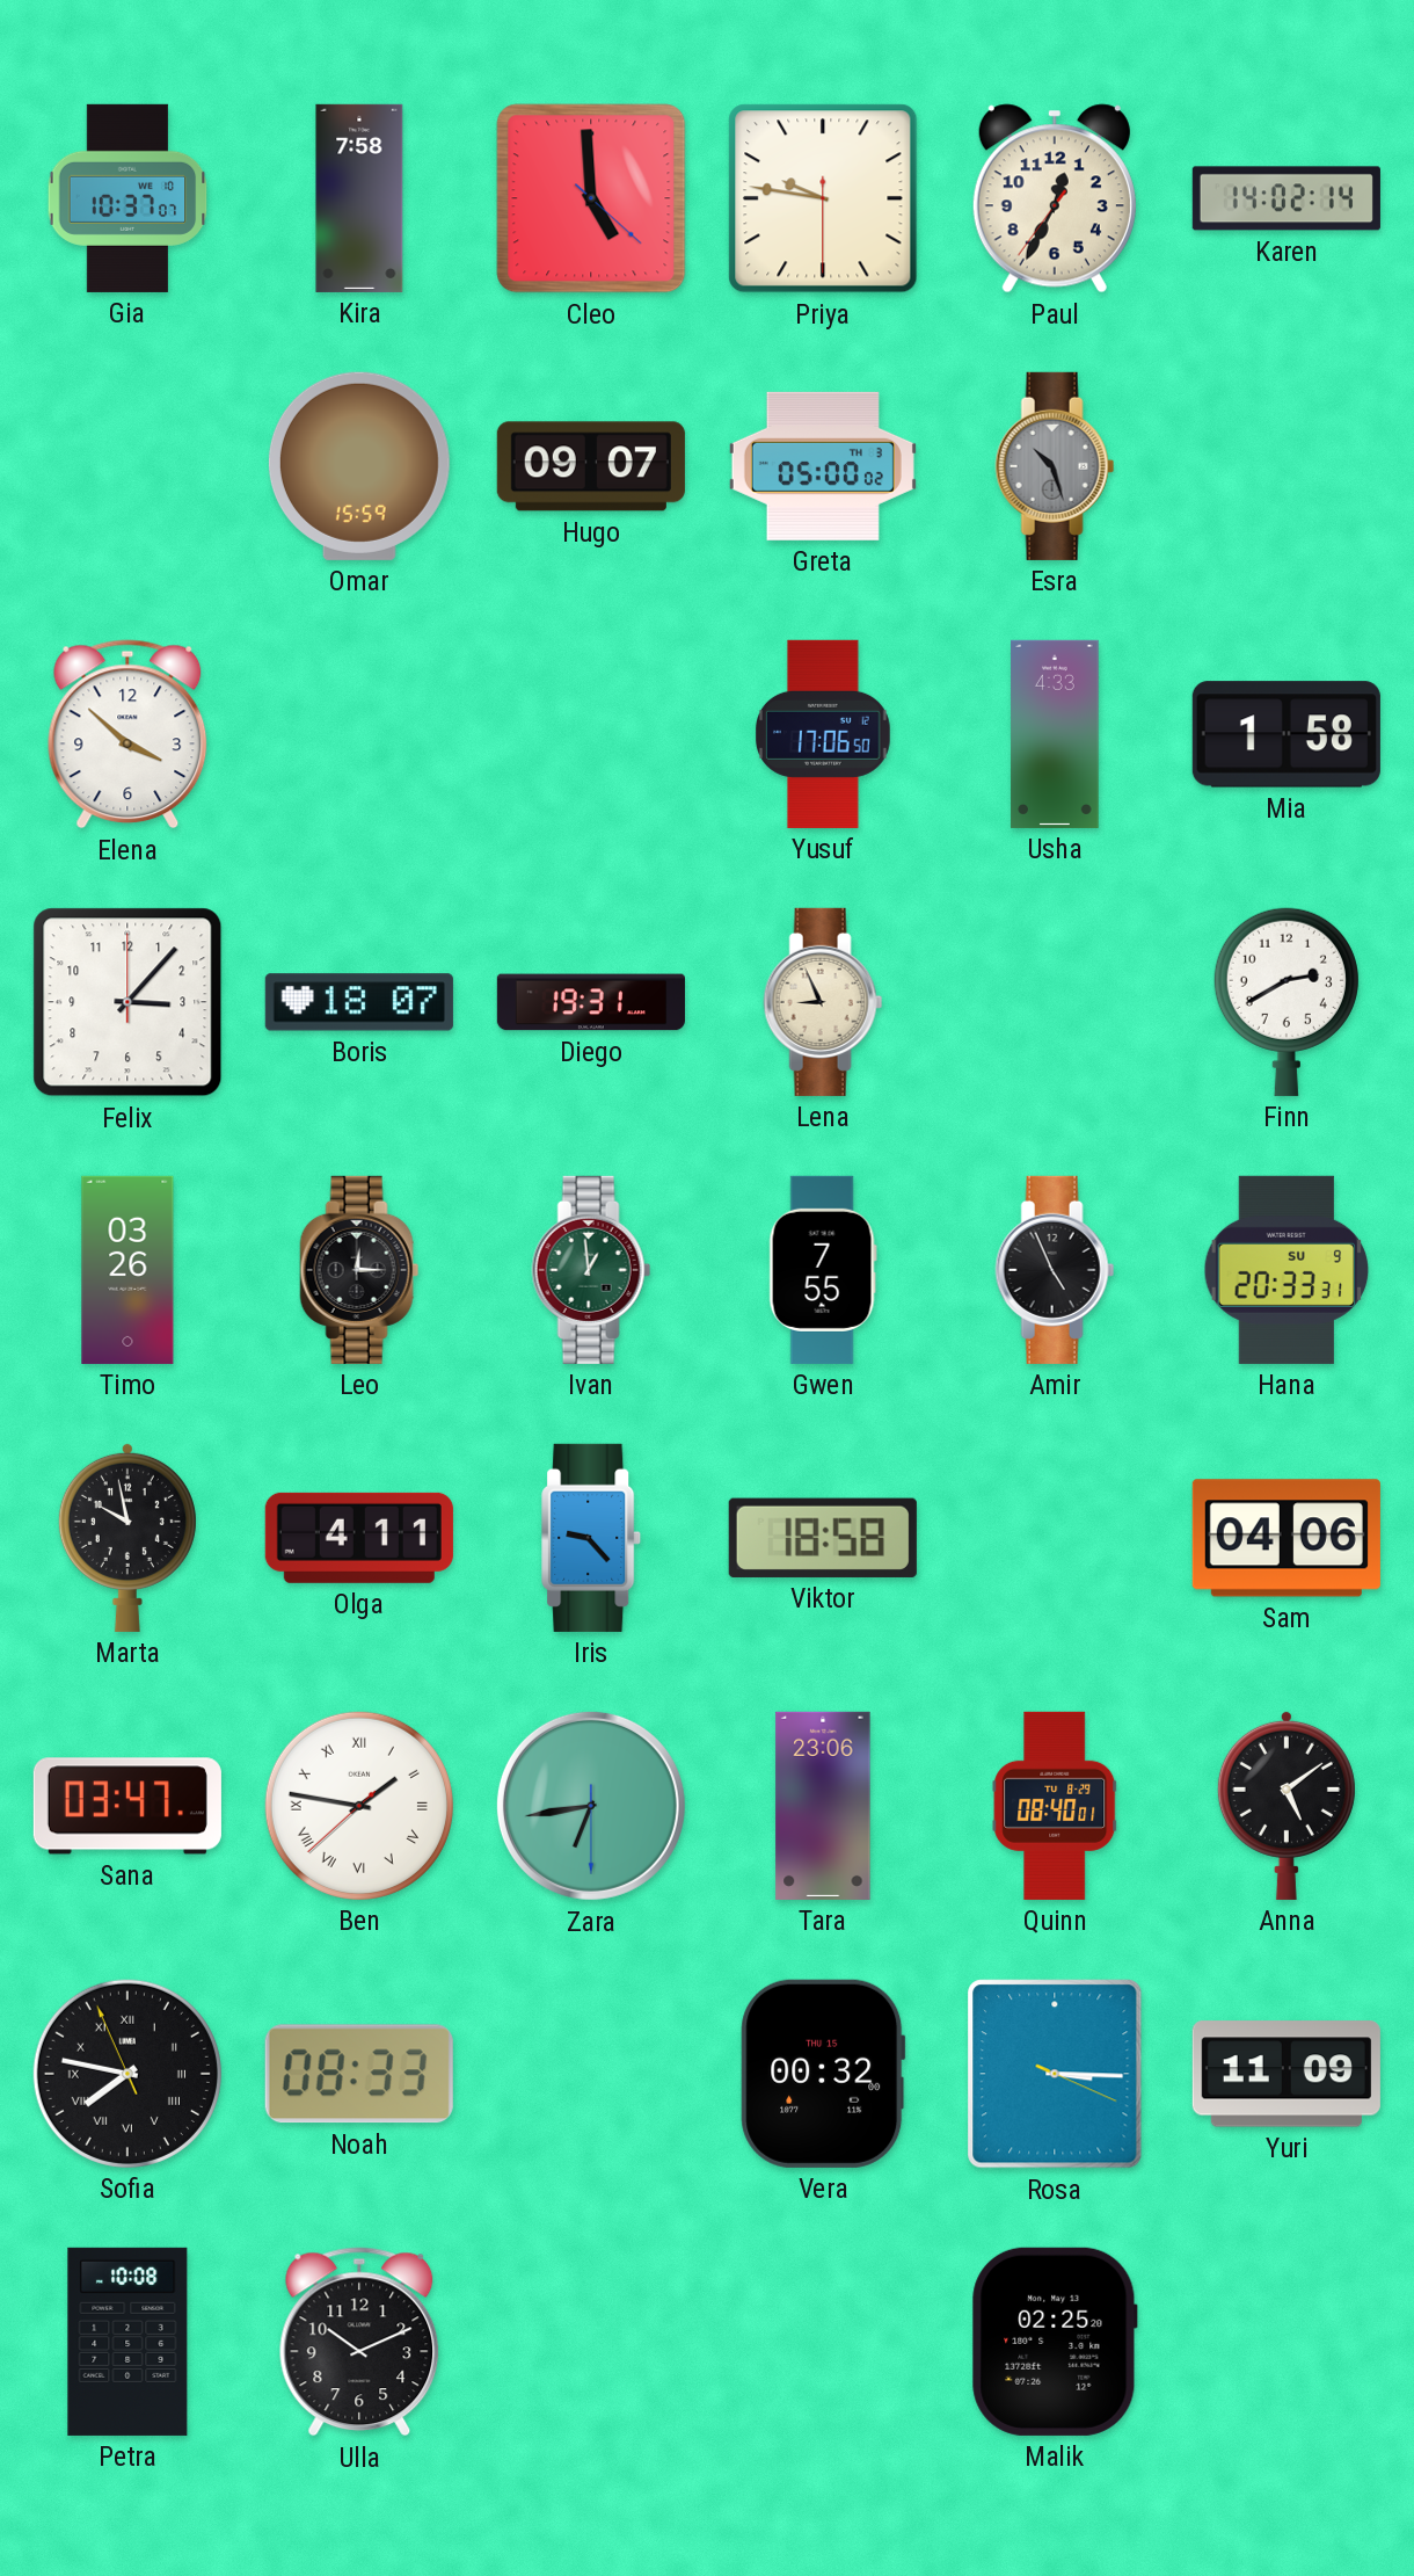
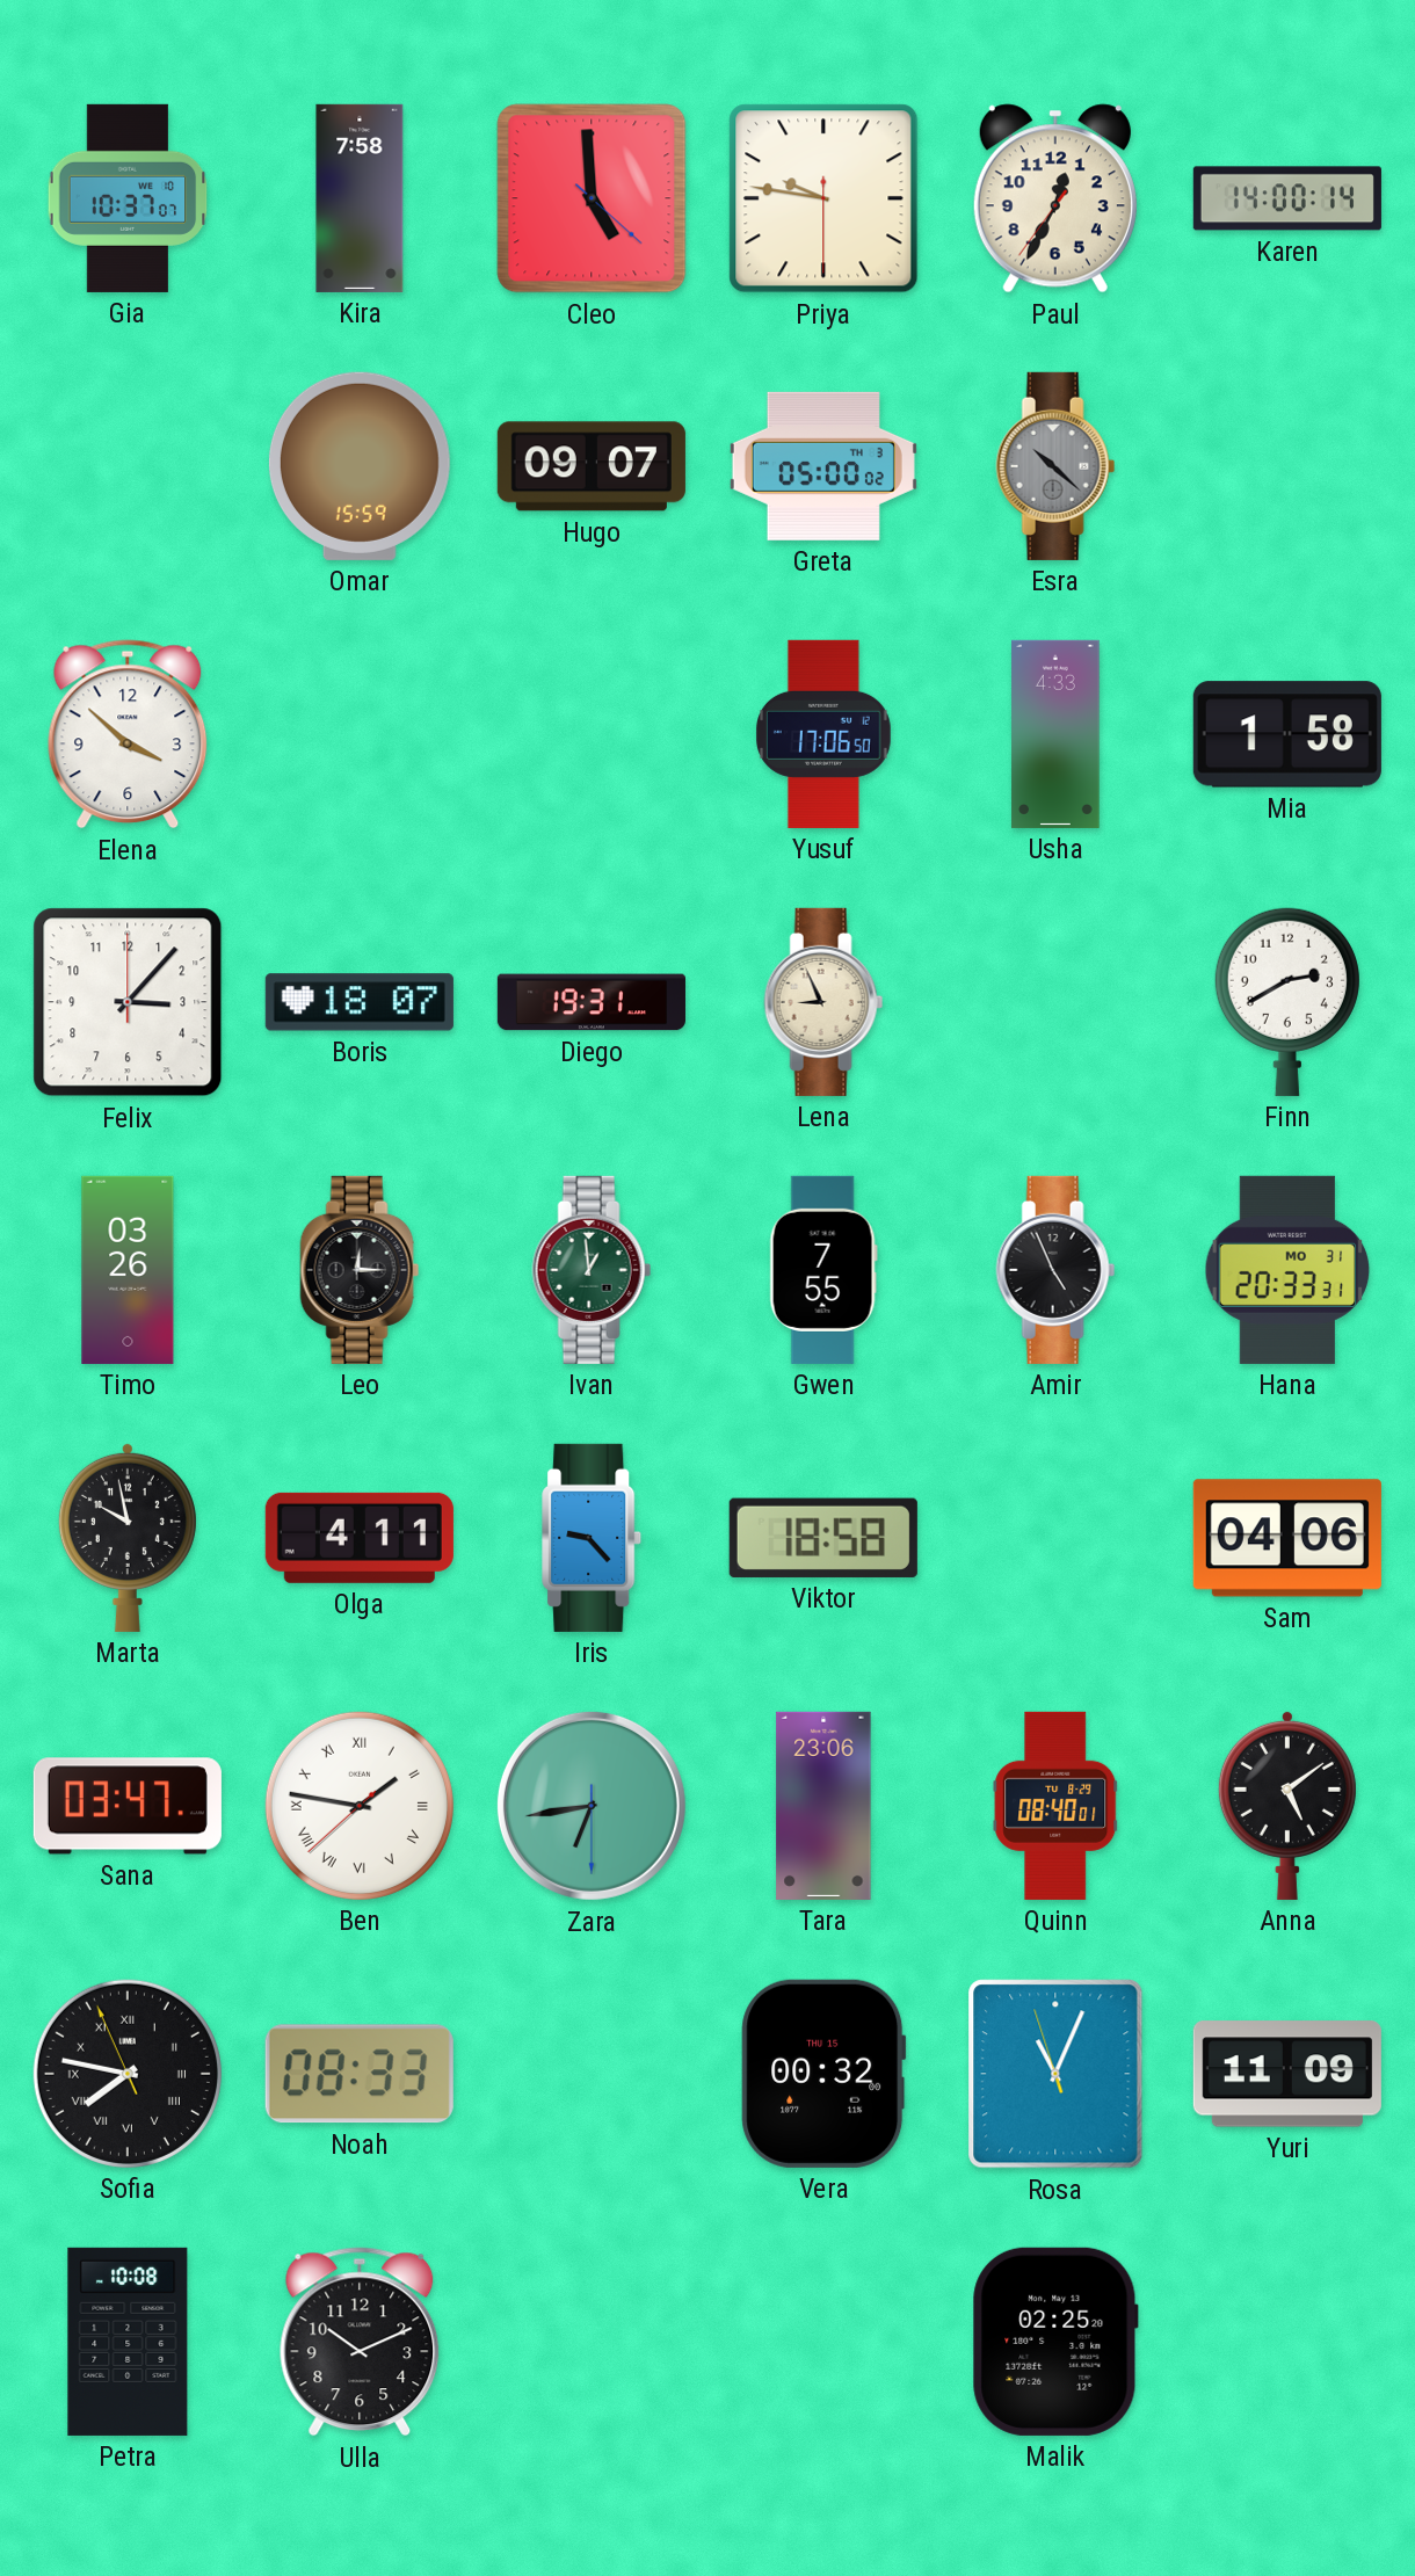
Karen: 14:02 -> 14:00
Esra: 10:27 -> 10:22
Hana date: SU 9 -> MO 31
Rosa: 3:15 -> 11:03
